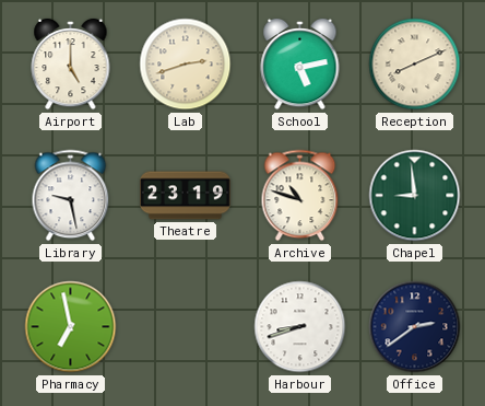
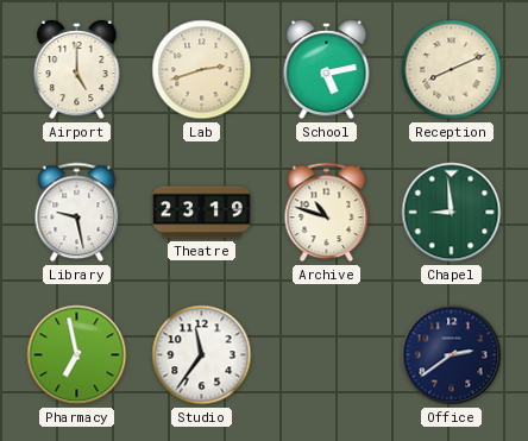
Studio: none -> 11:36
Harbour: 8:42 -> none
